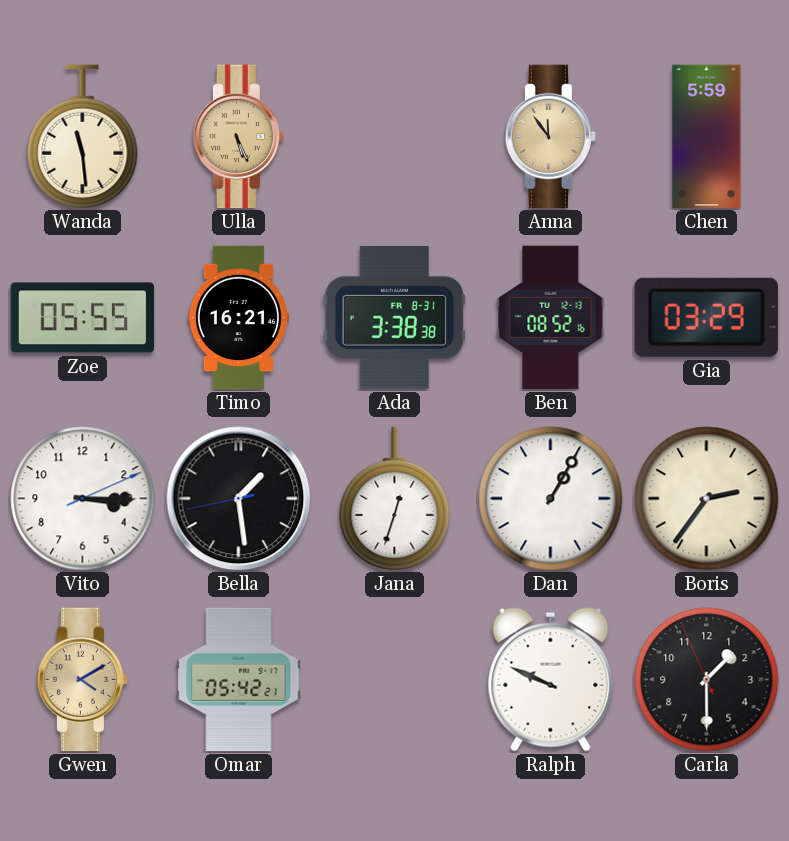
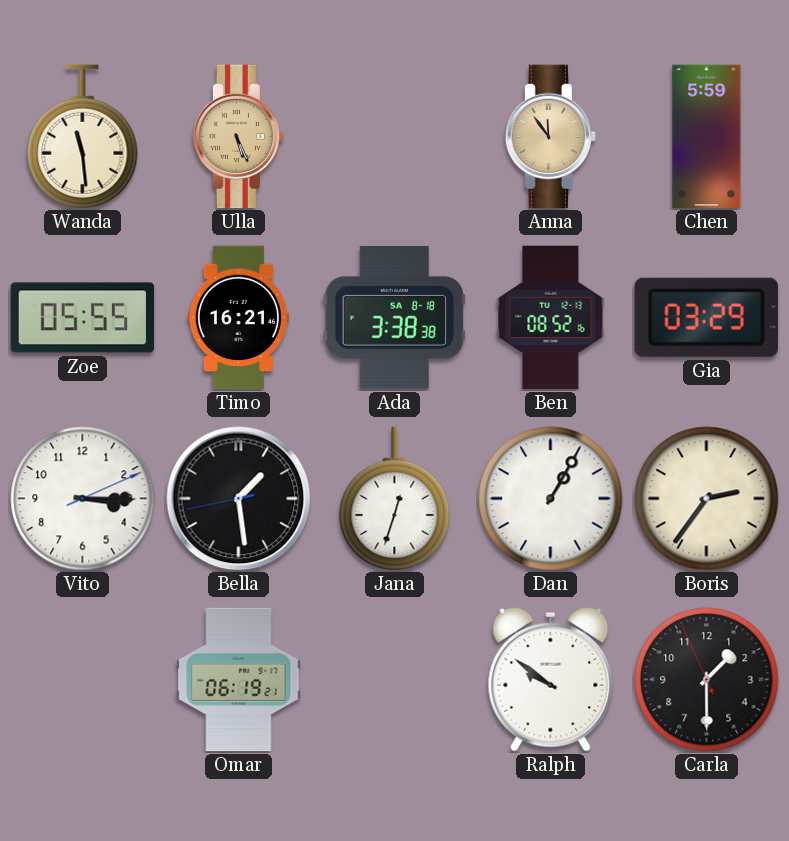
Ada date: FR 8-31 -> SA 8-18
Gwen: 4:10 -> none
Omar: 05:42 -> 06:19
Ralph: 9:49 -> 9:51
